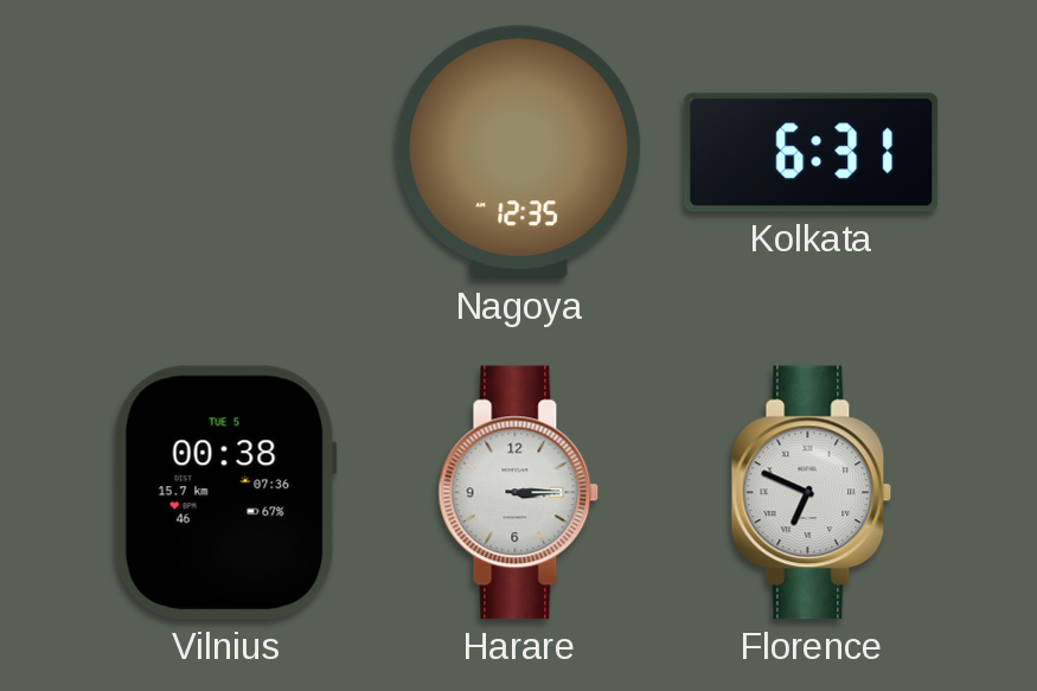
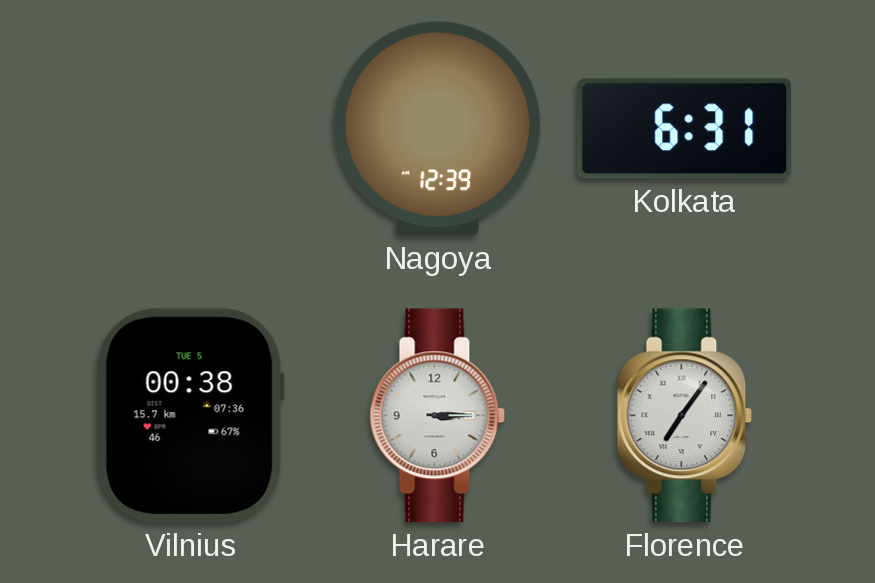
Nagoya: 12:35 -> 12:39
Florence: 6:49 -> 7:06
